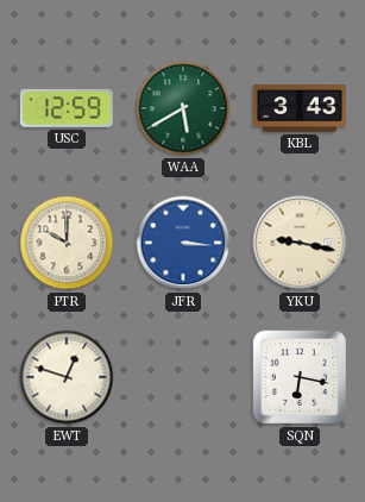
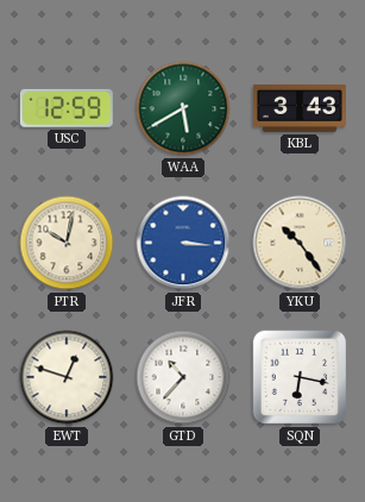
PTR: 10:00 -> 10:02
YKU: 9:17 -> 10:24
GTD: none -> 10:37
